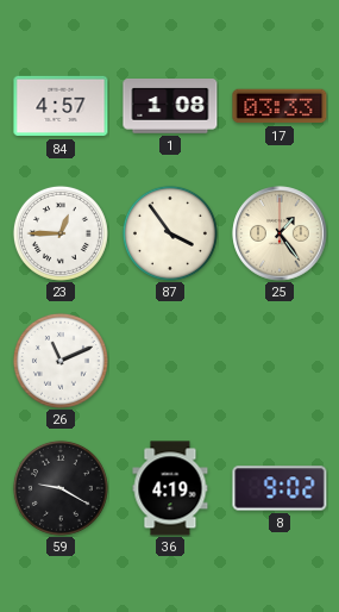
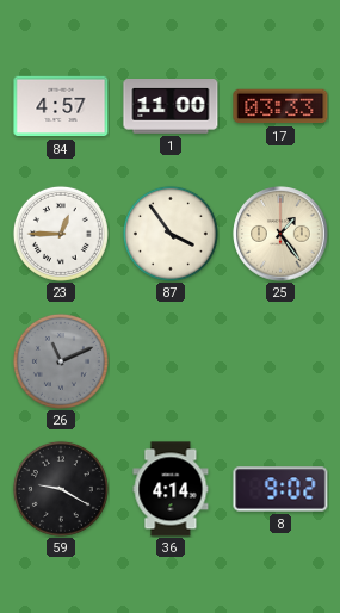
1: 1:08 -> 11:00
26 dial: white -> grey
36: 4:19 -> 4:14
